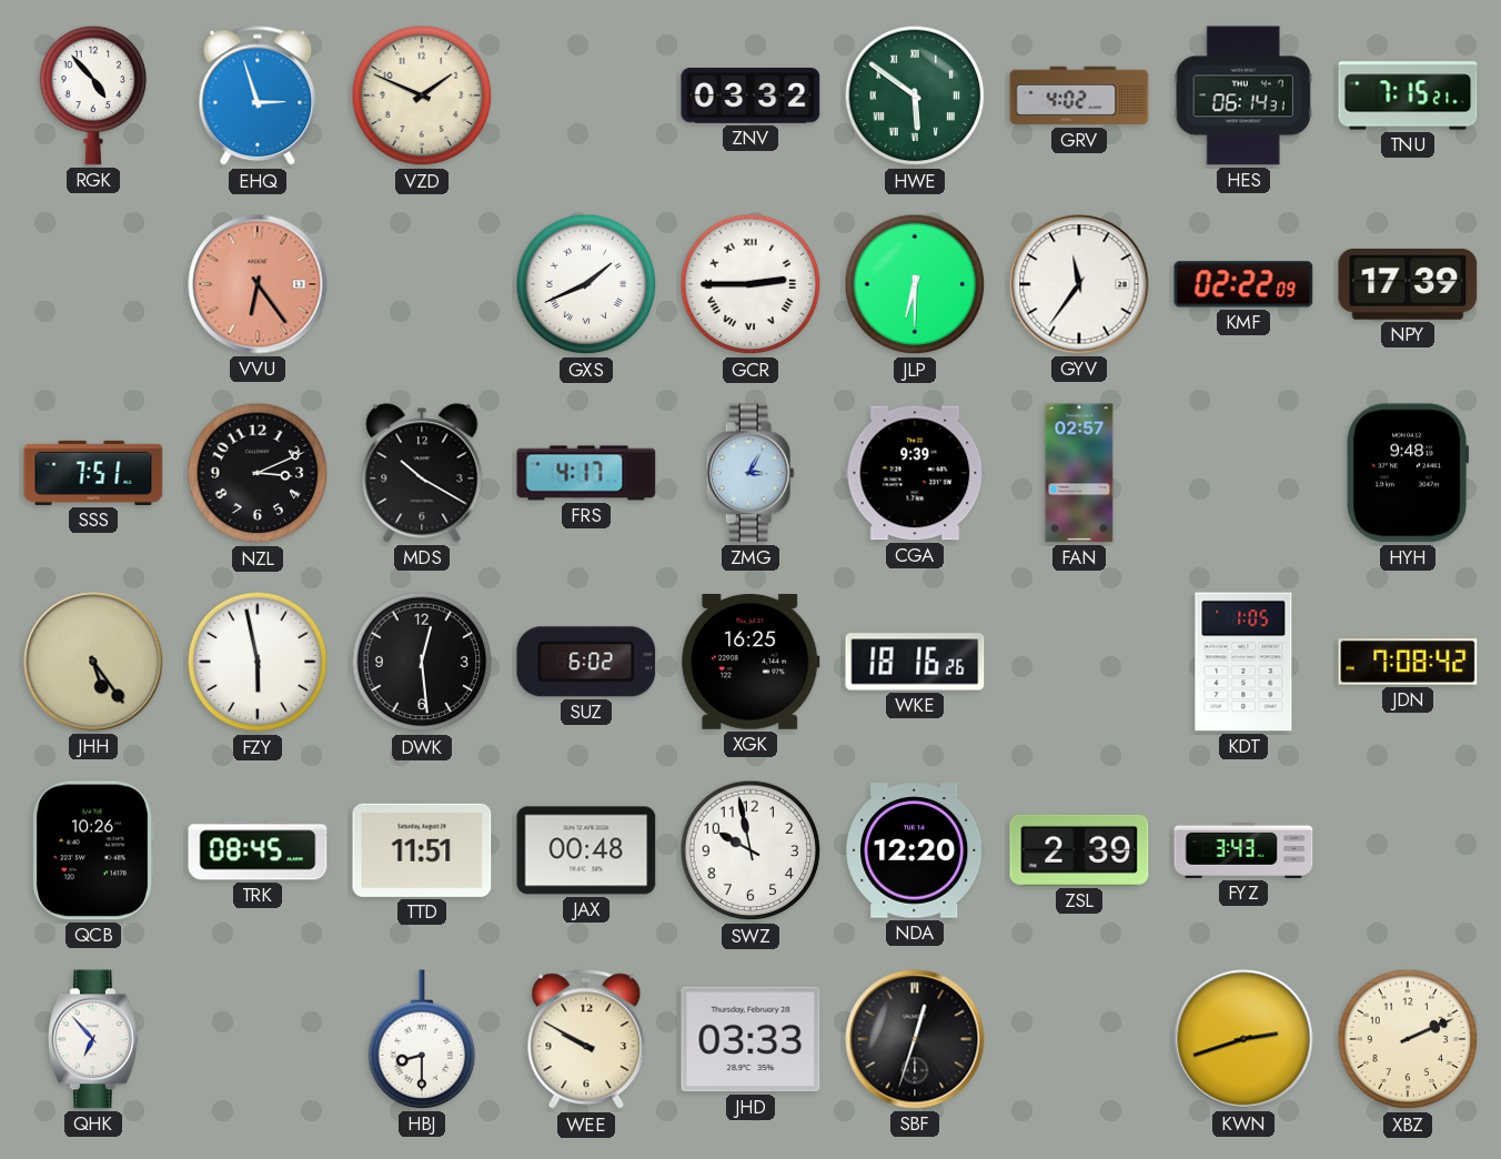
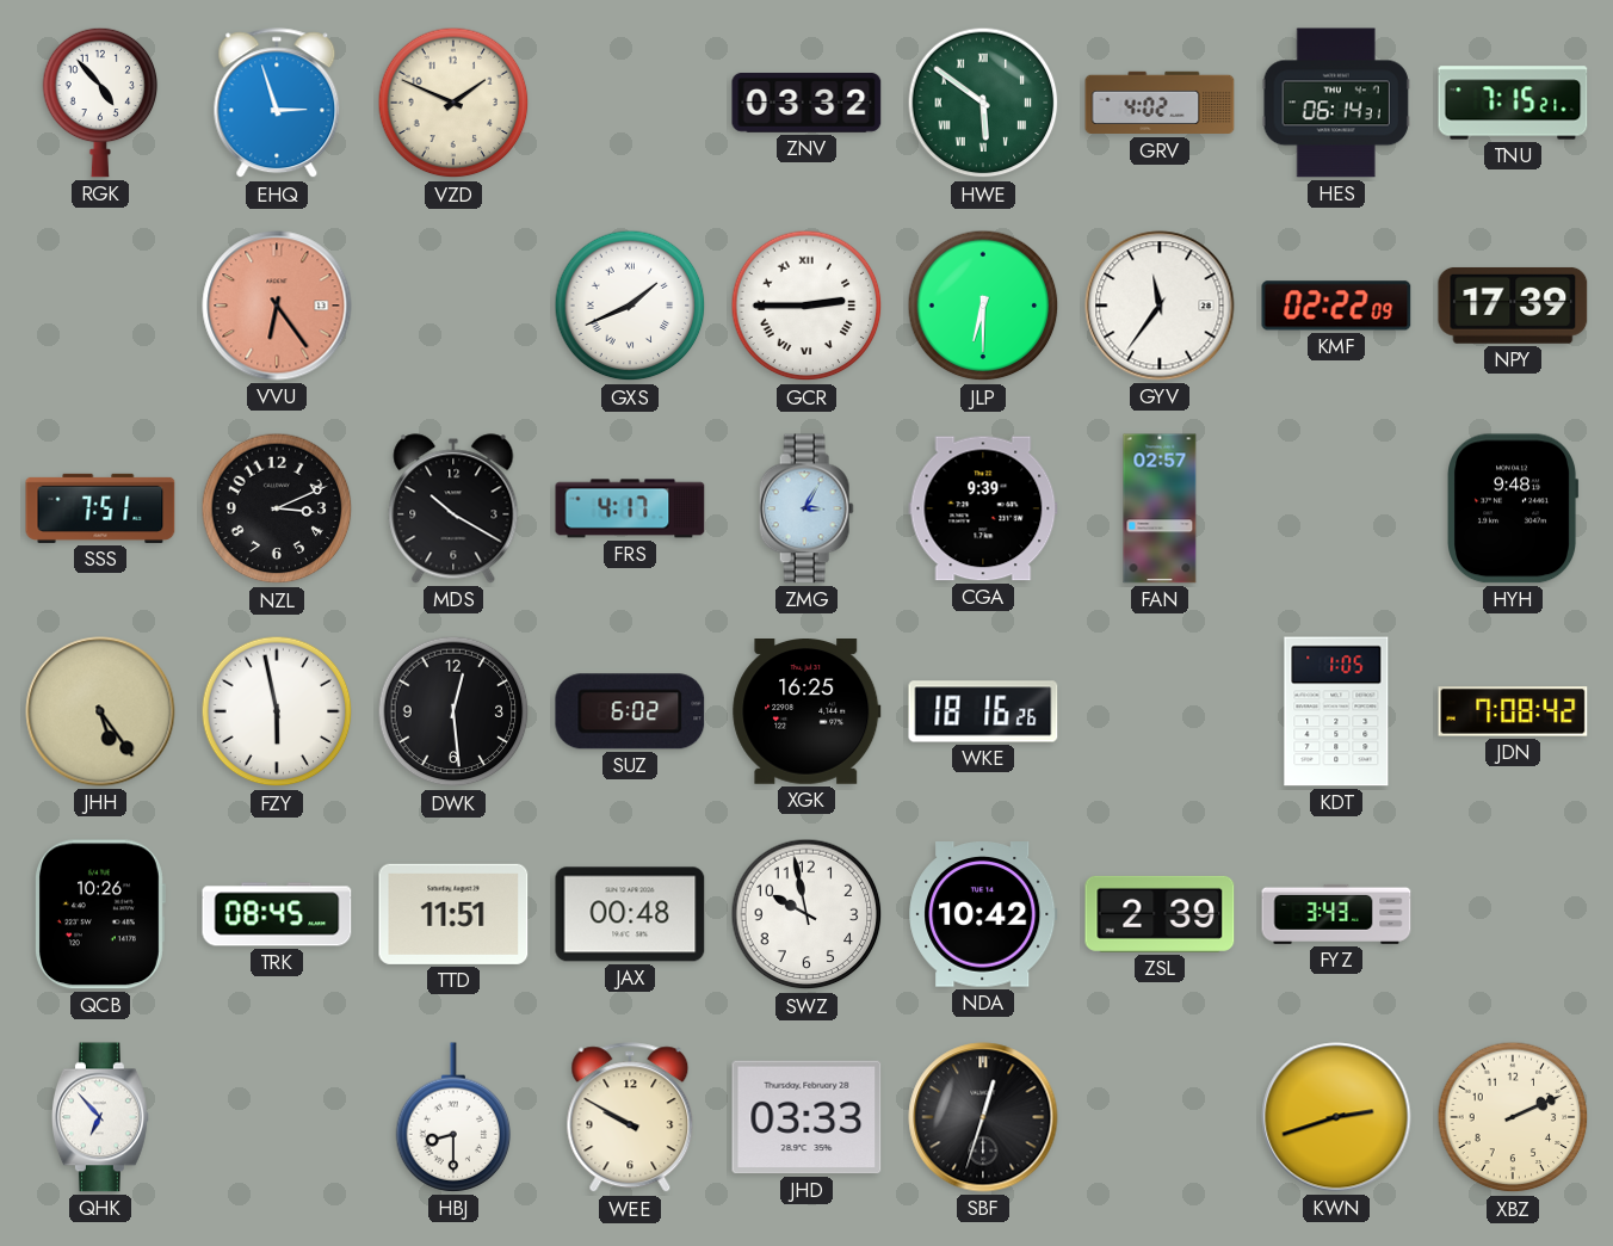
NDA: 12:20 -> 10:42
